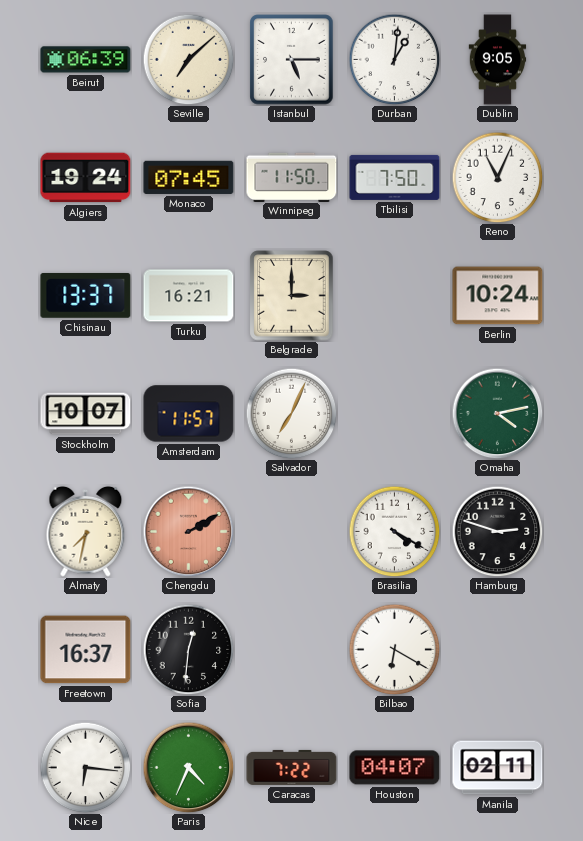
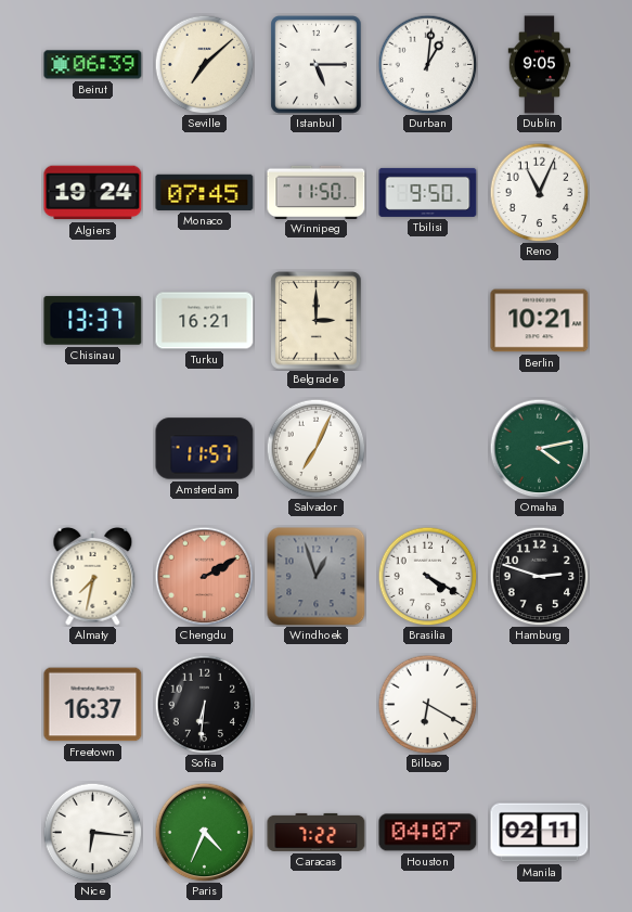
Tbilisi: 7:50 -> 9:50
Berlin: 10:24 -> 10:21
Stockholm: 10:07 -> none
Windhoek: none -> 12:57
Sofia: 12:31 -> 6:31
